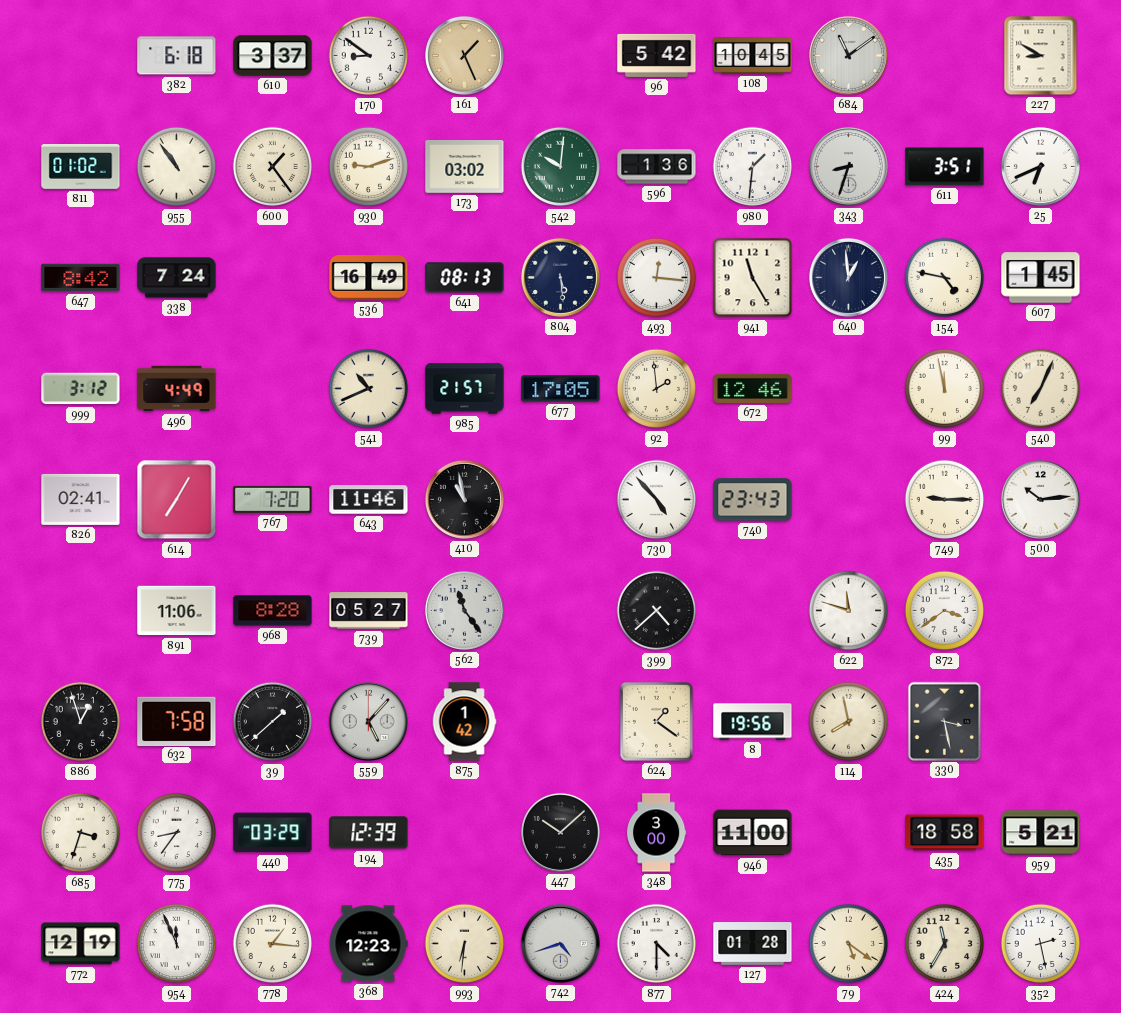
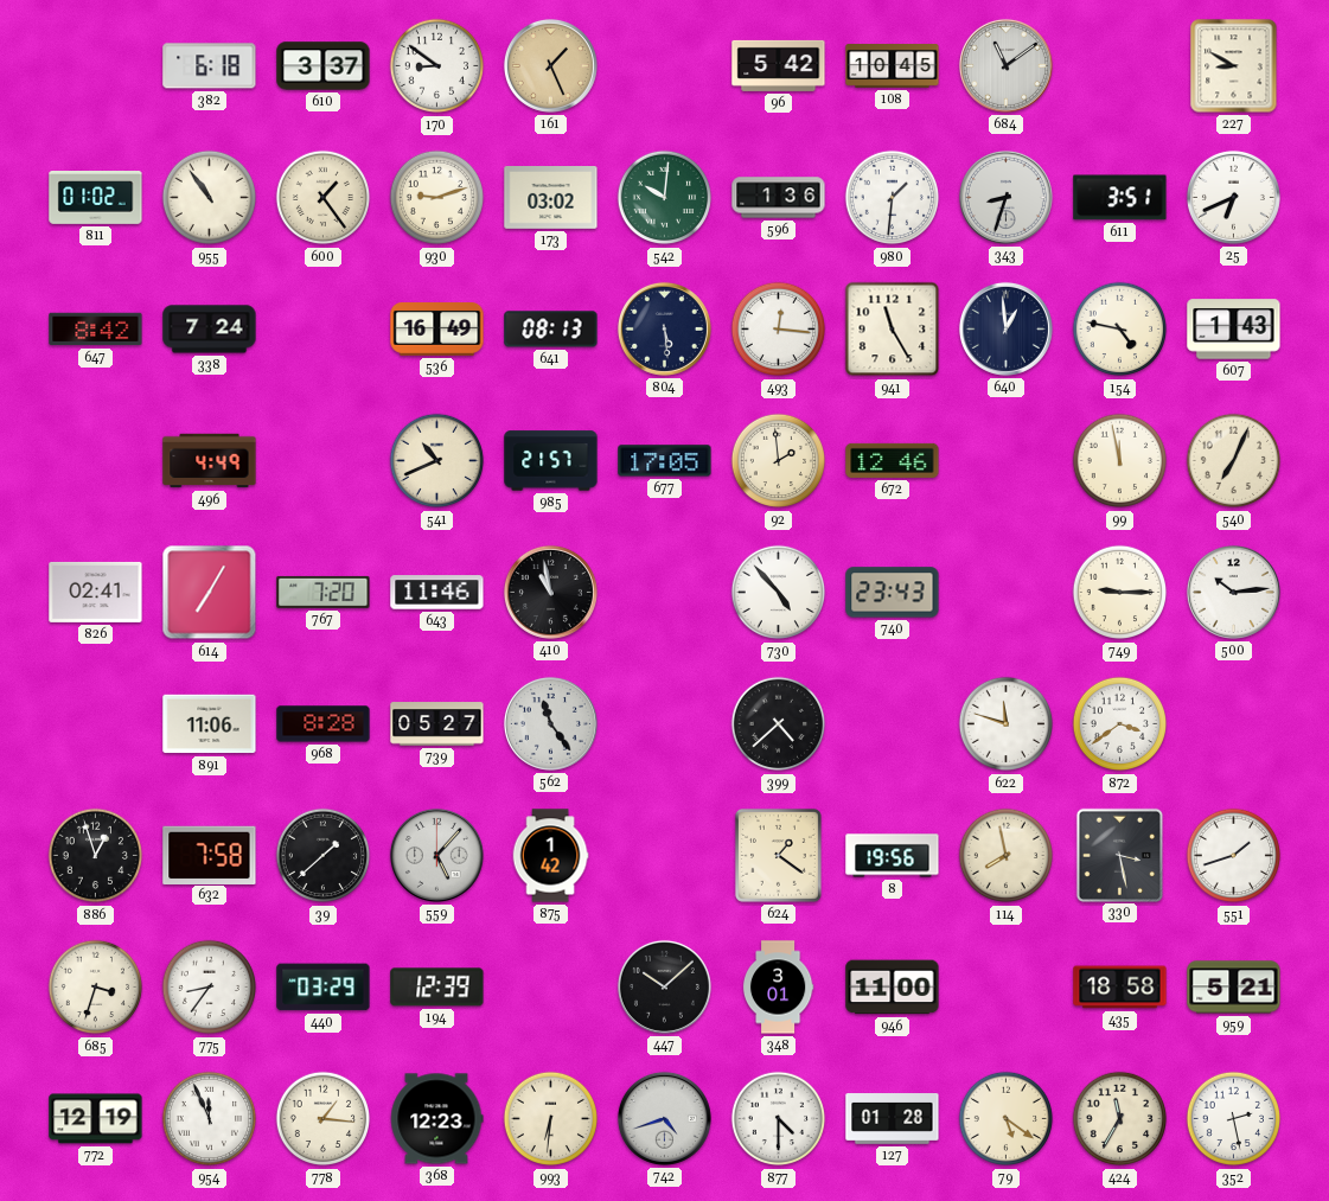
607: 1:45 -> 1:43
999: 3:12 -> none
551: none -> 1:42
348: 3:00 -> 3:01
